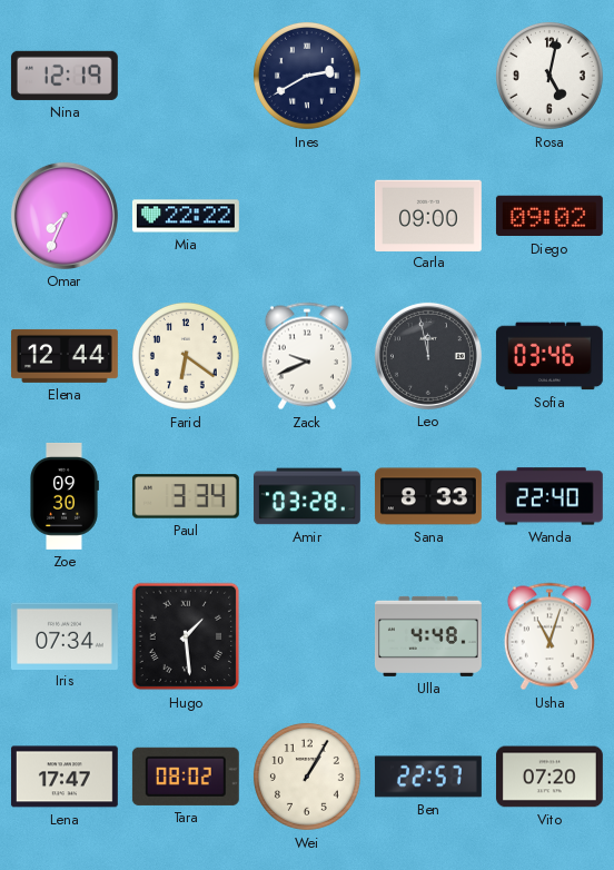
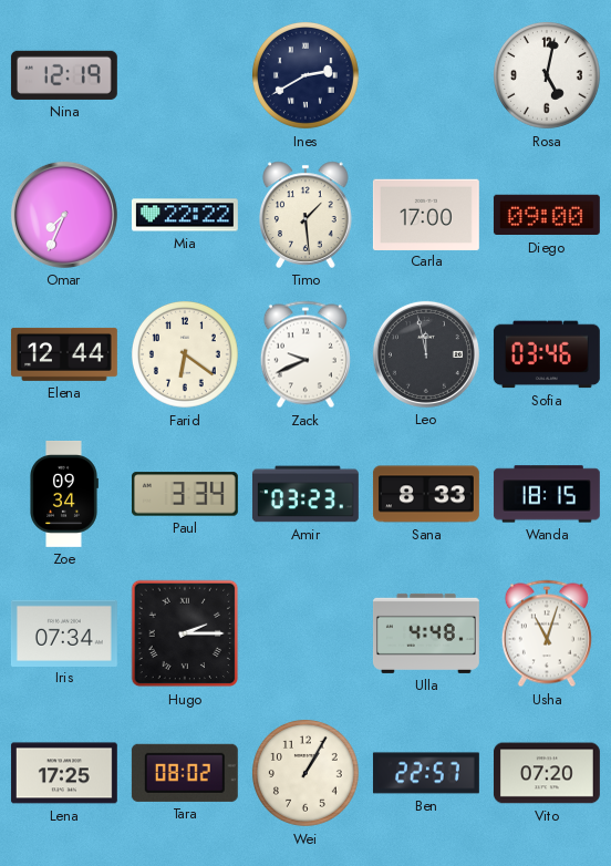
Timo: none -> 1:29
Carla: 09:00 -> 17:00
Diego: 09:02 -> 09:00
Zoe: 09:30 -> 09:34
Amir: 03:28 -> 03:23
Wanda: 22:40 -> 18:15
Hugo: 1:29 -> 2:15
Lena: 17:47 -> 17:25
